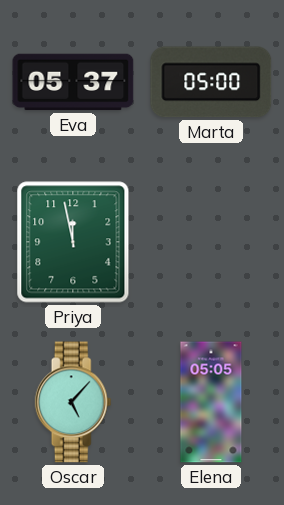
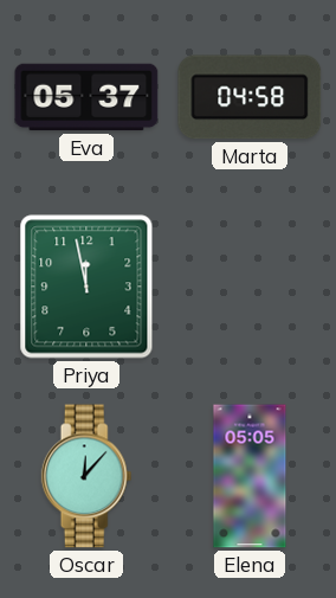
Marta: 05:00 -> 04:58
Oscar: 5:07 -> 12:07
